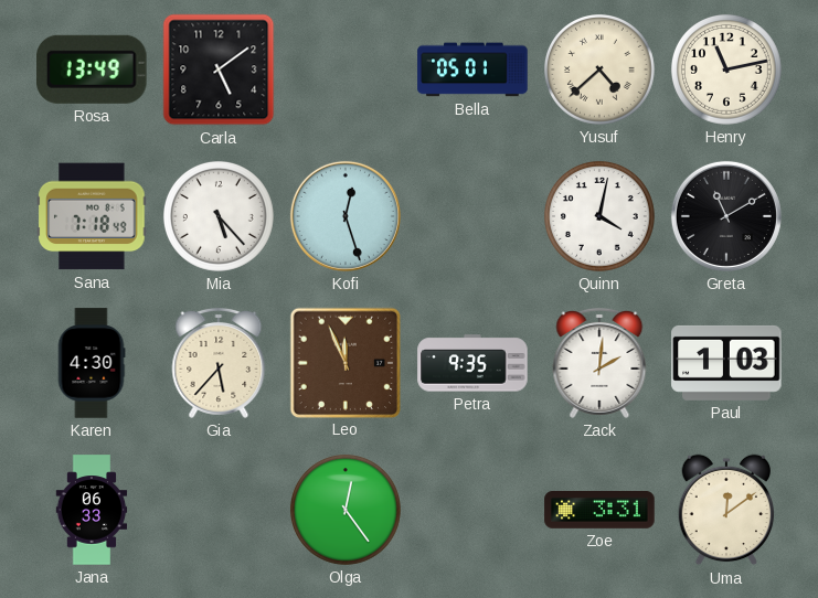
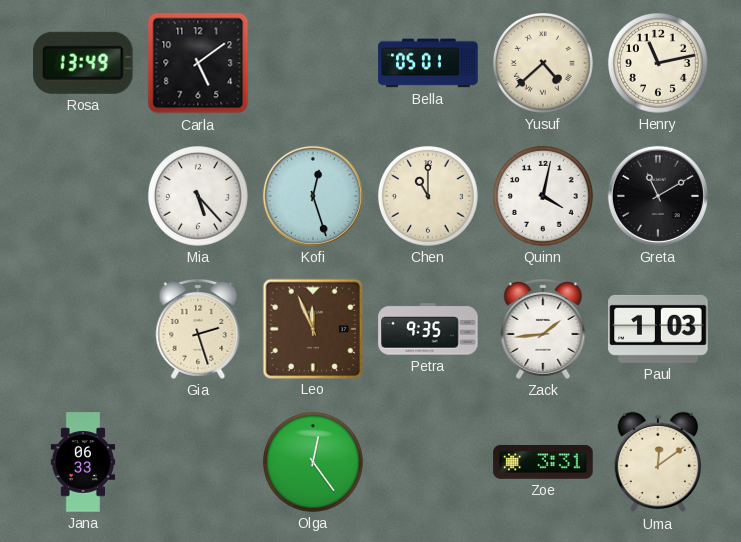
Sana: 7:18 -> none
Chen: none -> 11:00
Karen: 4:30 -> none
Gia: 5:37 -> 2:27
Zack: 2:01 -> 1:44
